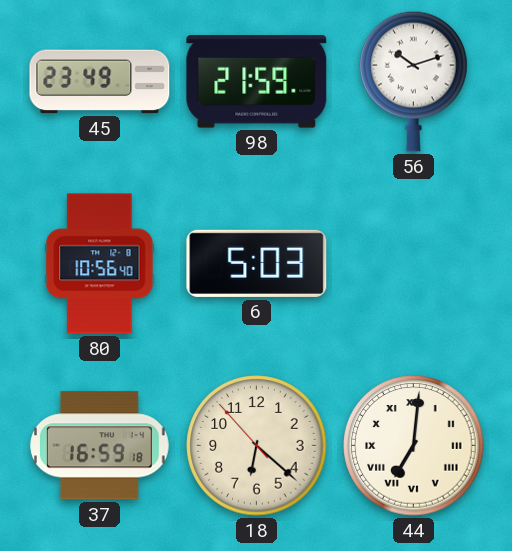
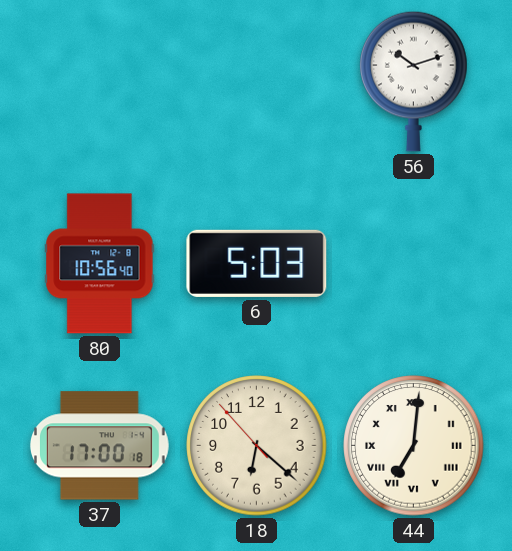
45: 23:49 -> none
98: 21:59 -> none
37: 16:59 -> 17:00
